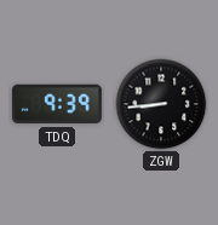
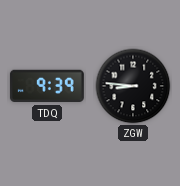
ZGW: 8:44 -> 8:46
